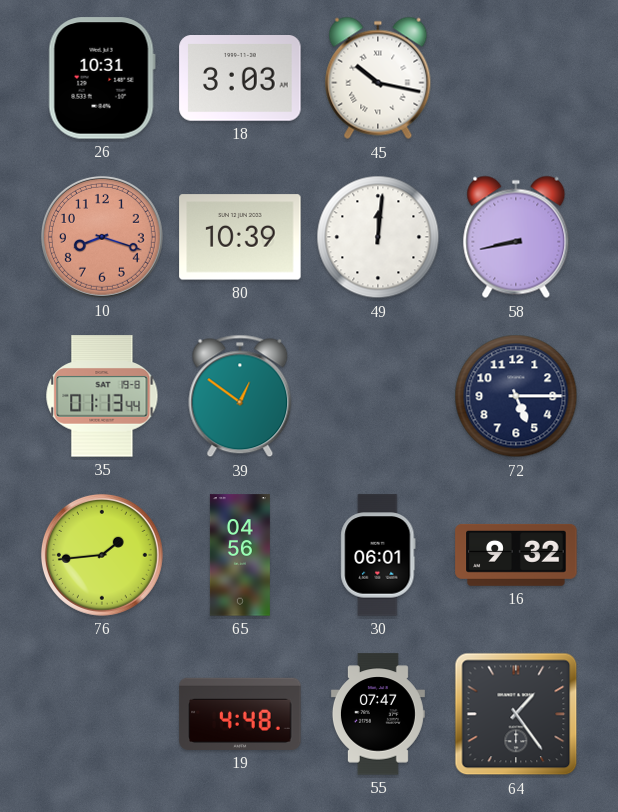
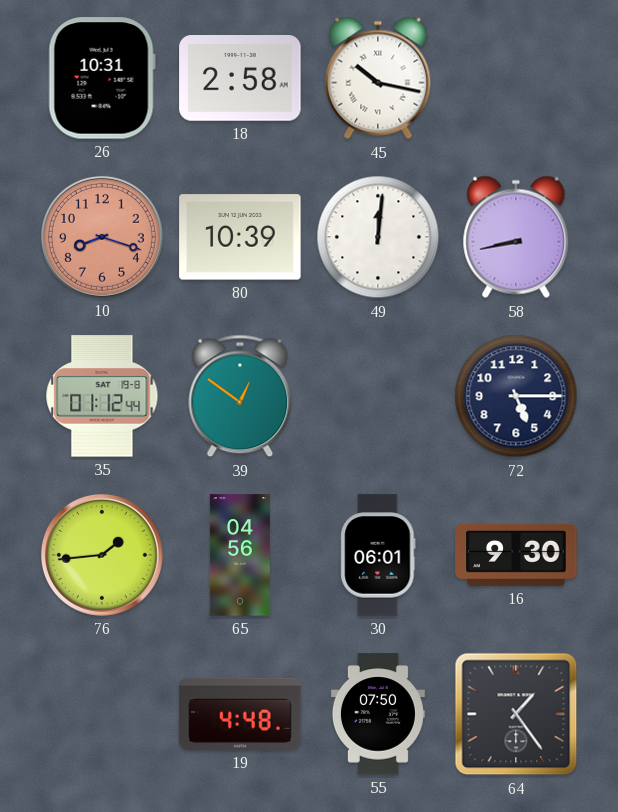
18: 3:03 -> 2:58
35: 01:13 -> 01:12
16: 9:32 -> 9:30
55: 07:47 -> 07:50
